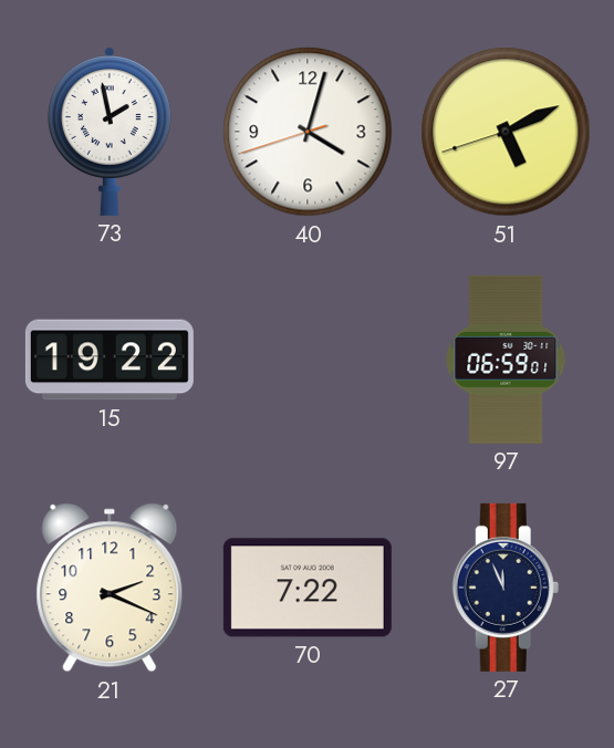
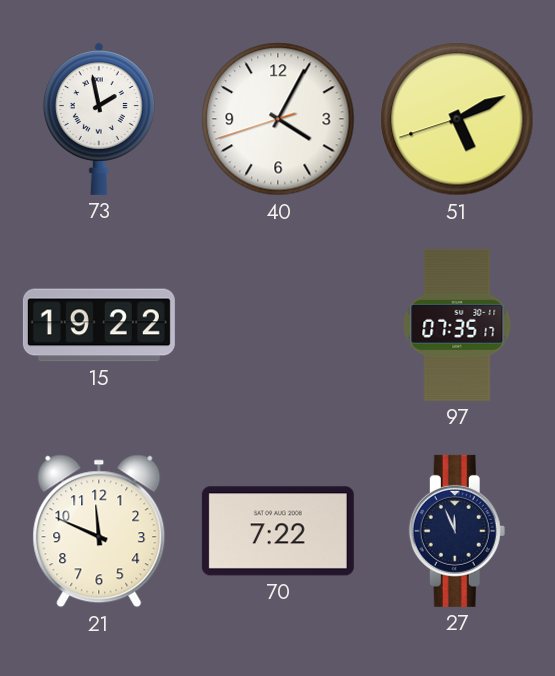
40: 4:02 -> 4:04
97: 06:59 -> 07:35
21: 2:19 -> 11:49
